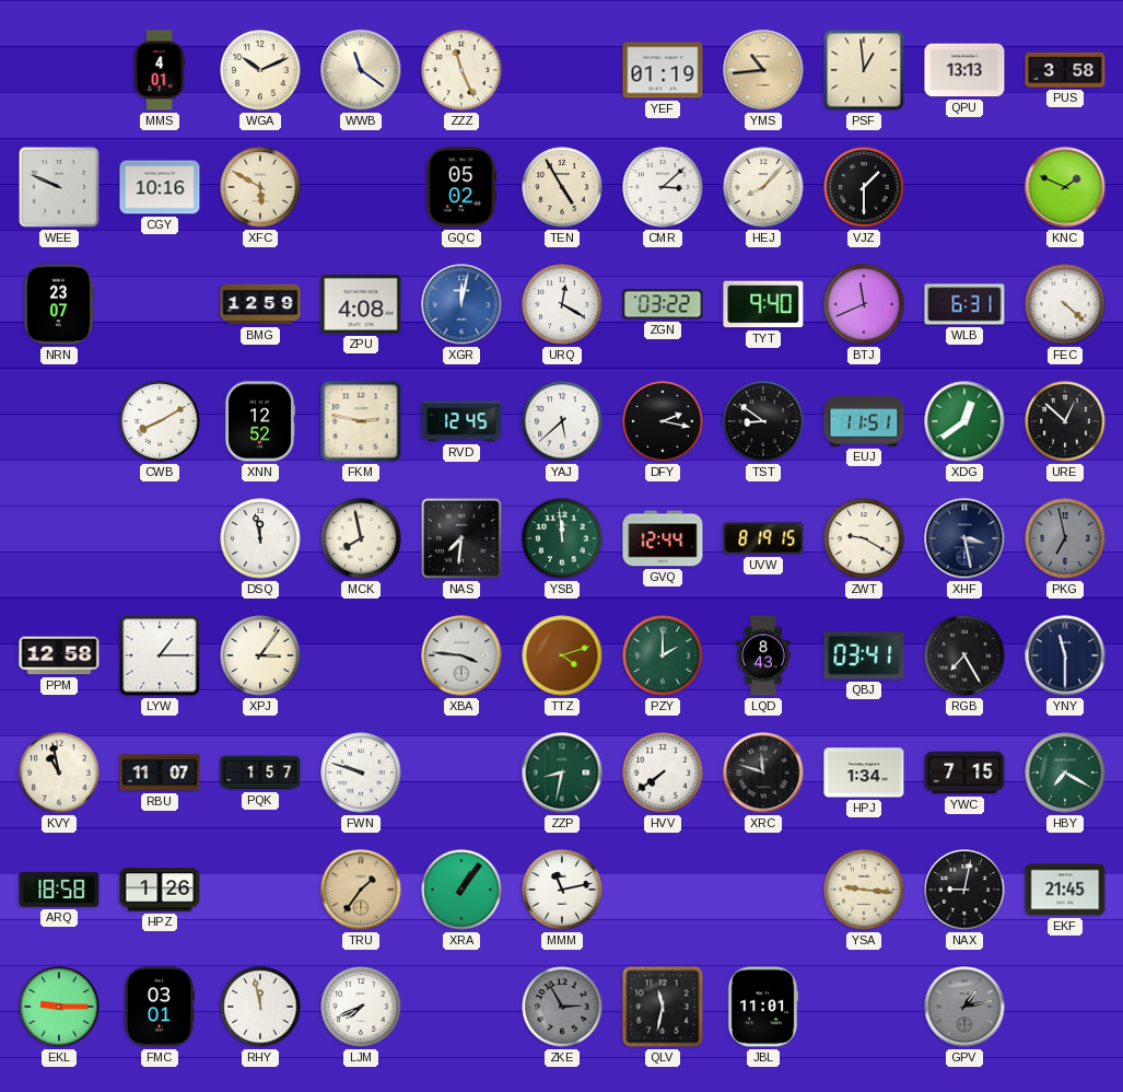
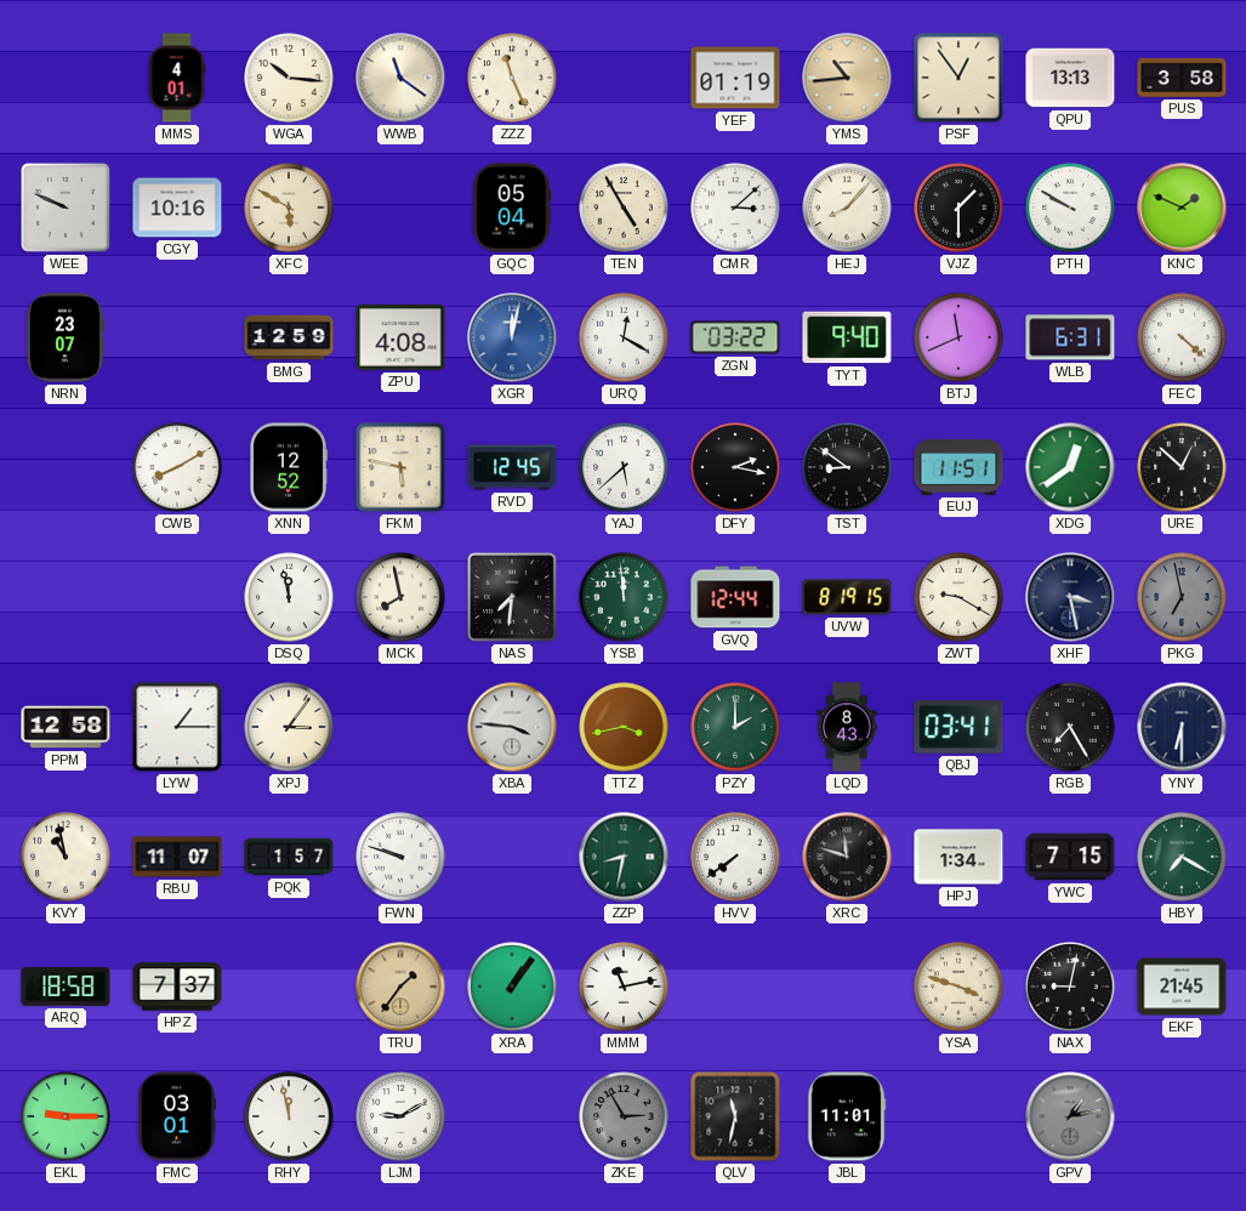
WGA: 10:11 -> 10:16
PSF: 12:59 -> 12:54
GQC: 05:02 -> 05:04
PTH: none -> 9:50
FKM: 2:47 -> 5:47
TTZ: 4:12 -> 3:43
YNY: 11:30 -> 6:30
HPZ: 1:26 -> 7:37
YSA: 9:16 -> 3:48
LJM: 7:41 -> 9:10
